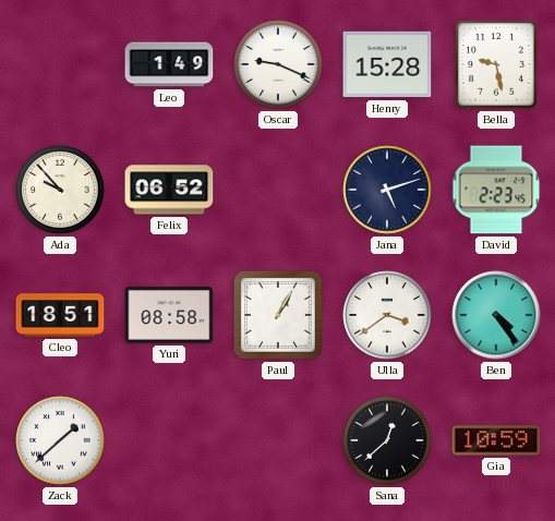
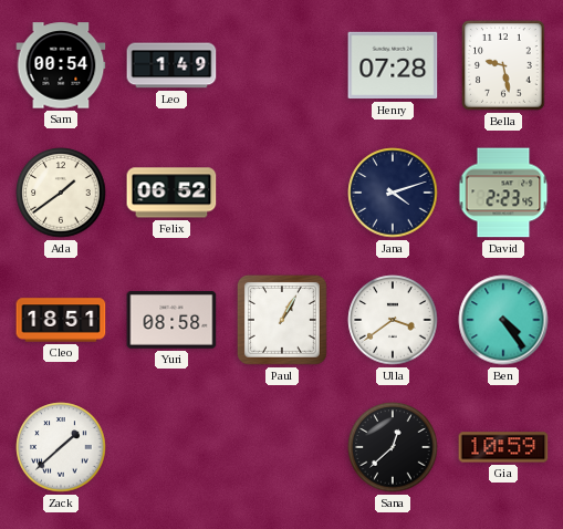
Sam: none -> 00:54
Oscar: 9:19 -> none
Henry: 15:28 -> 07:28
Ada: 9:53 -> 1:39
Jana: 5:12 -> 4:12
